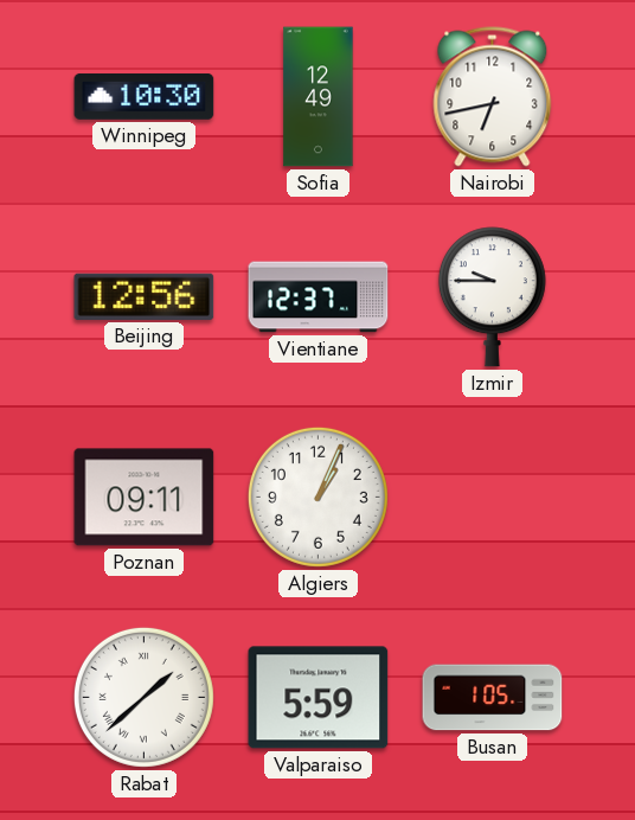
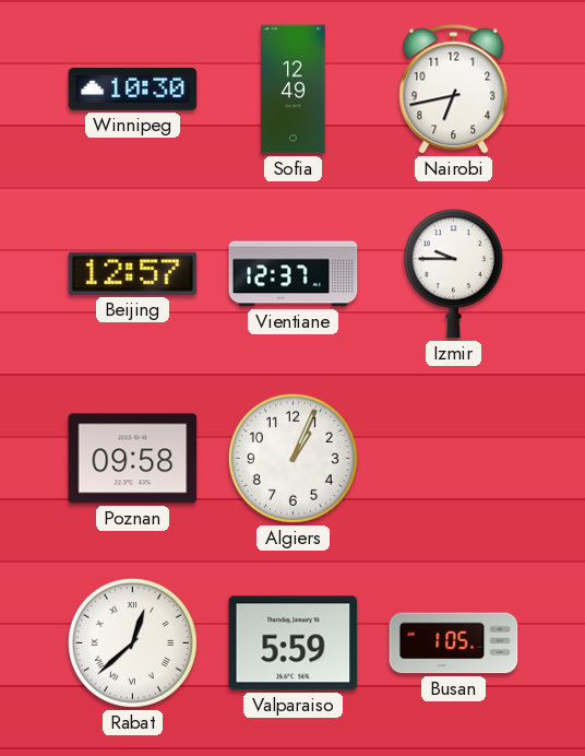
Beijing: 12:56 -> 12:57
Poznan: 09:11 -> 09:58
Rabat: 1:38 -> 12:38
